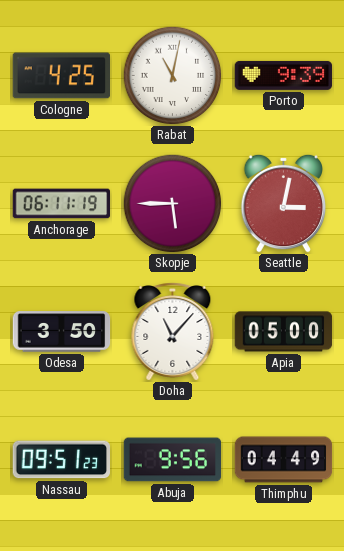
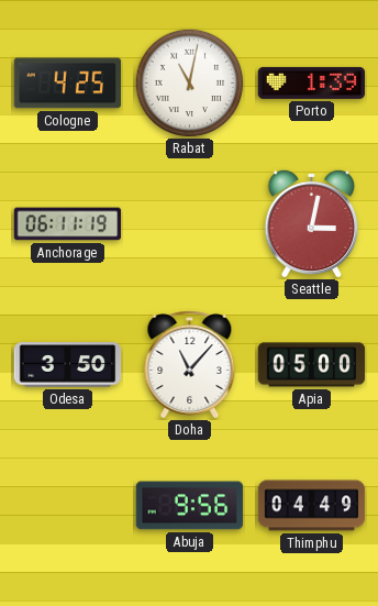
Porto: 9:39 -> 1:39
Skopje: 5:45 -> none
Nassau: 09:51 -> none
